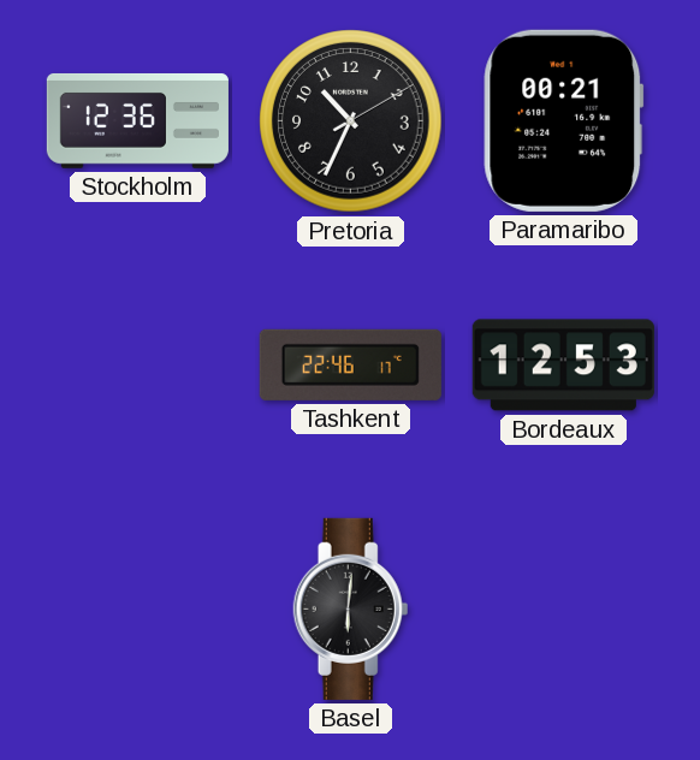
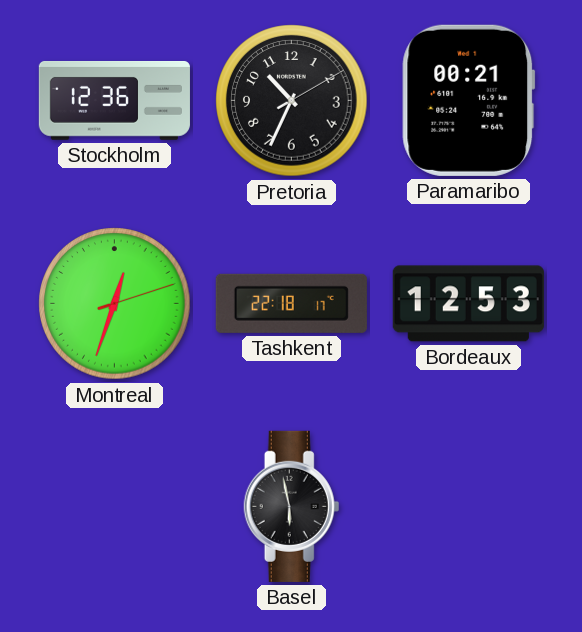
Montreal: none -> 12:33
Tashkent: 22:46 -> 22:18
Basel: 6:01 -> 5:58
